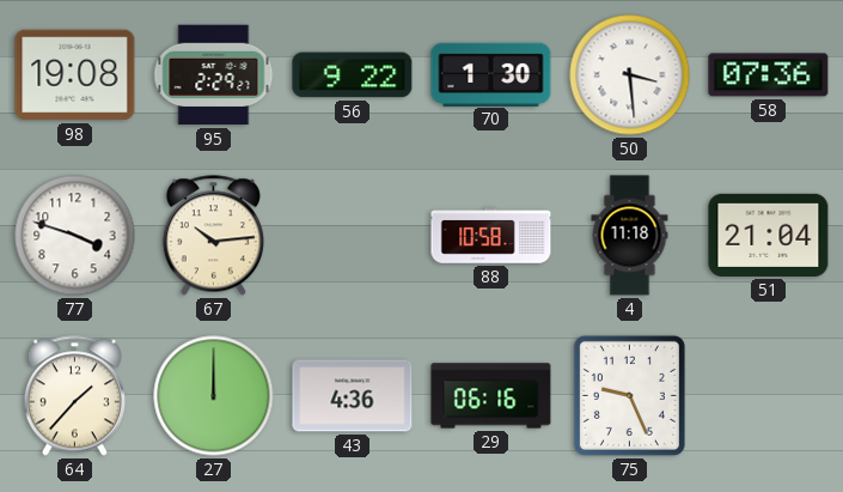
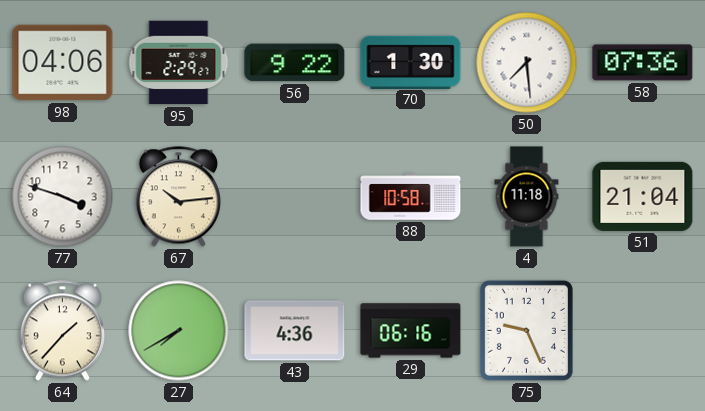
98: 19:08 -> 04:06
50: 3:29 -> 7:29
27: 12:00 -> 7:40
